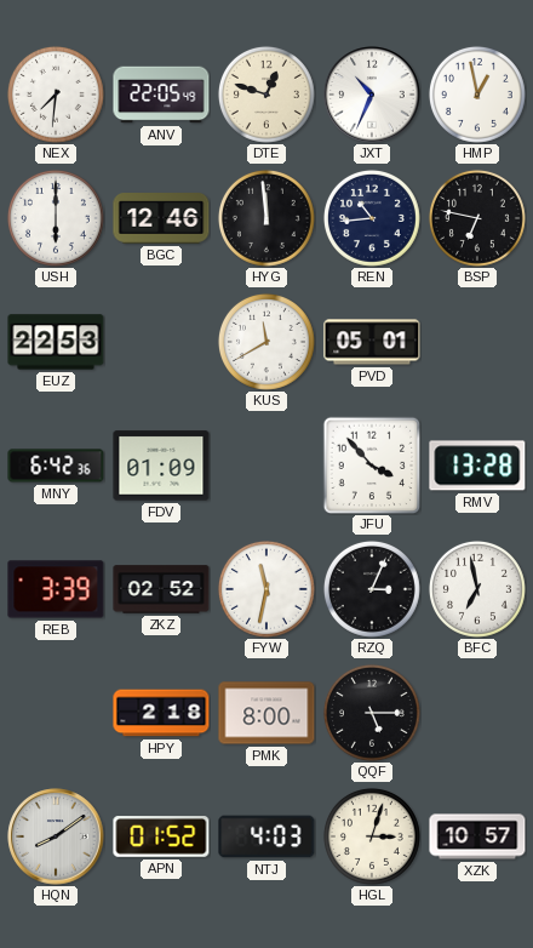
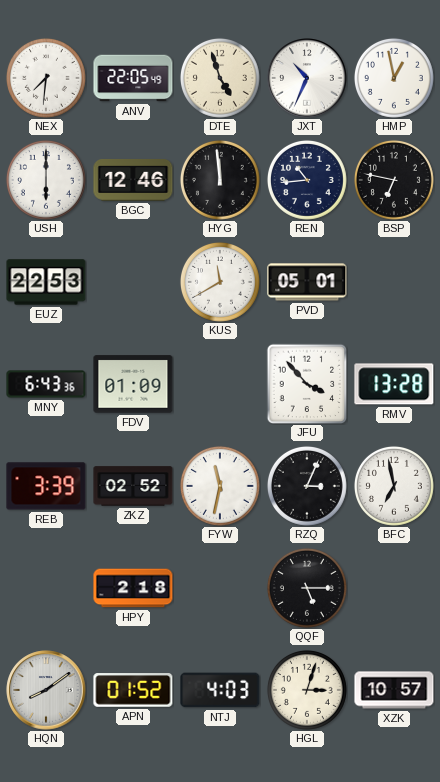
DTE: 12:48 -> 4:57
MNY: 6:42 -> 6:43
PMK: 8:00 -> none
